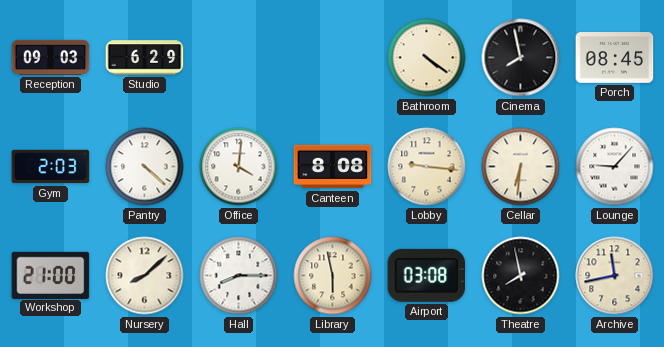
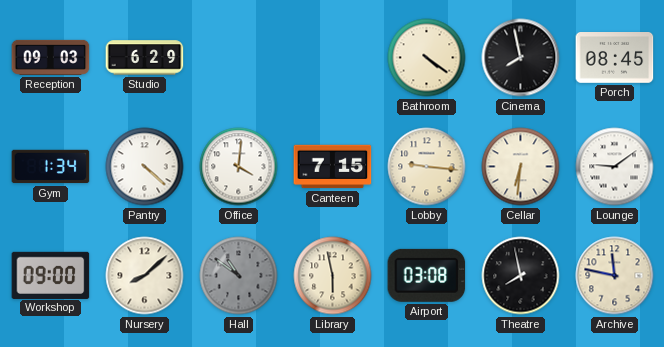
Gym: 2:03 -> 1:34
Canteen: 8:08 -> 7:15
Lounge: 9:07 -> 9:09
Workshop: 21:00 -> 09:00
Hall: 8:15 -> 10:51
Hall dial: white -> grey
Archive: 11:43 -> 11:47
